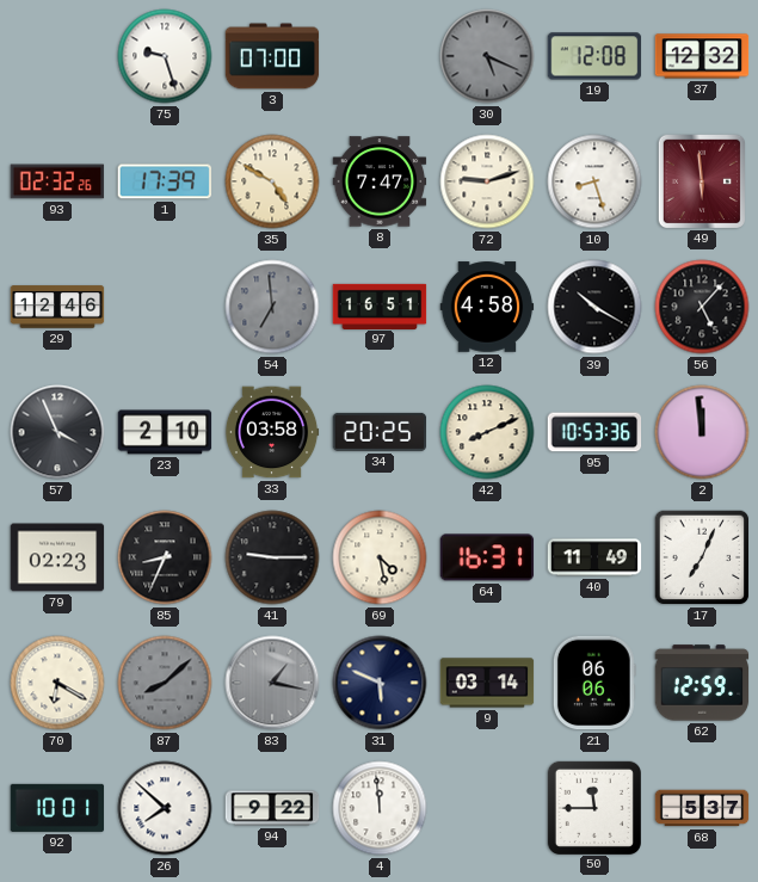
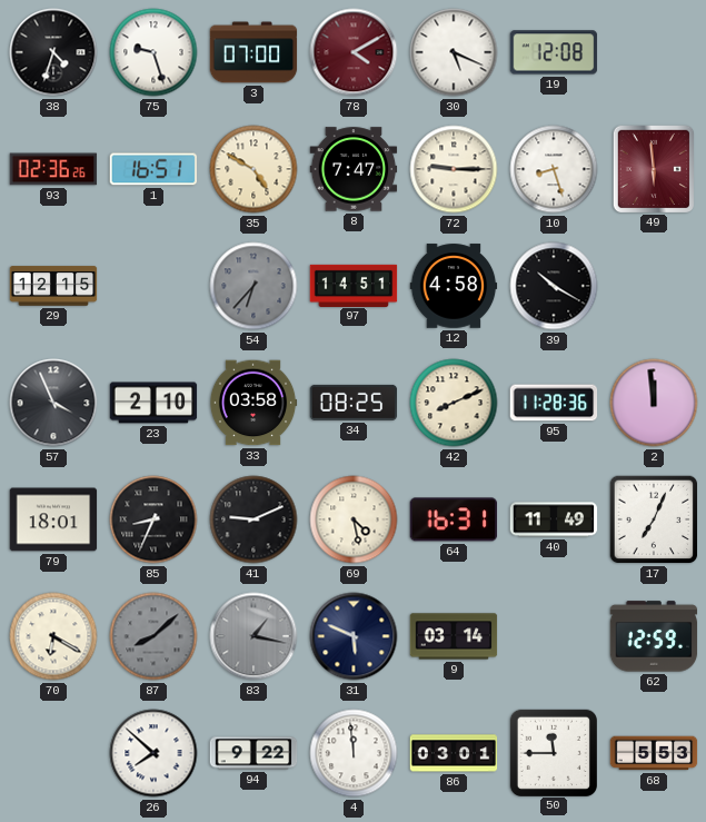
38: none -> 4:33
78: none -> 4:10
30 dial: grey -> white
37: 12:32 -> none
93: 02:32 -> 02:36
1: 17:39 -> 16:51
72: 9:12 -> 9:15
29: 12:46 -> 12:15
54: 6:59 -> 6:37
97: 16:51 -> 14:51
56: 5:07 -> none
34: 20:25 -> 08:25
95: 10:53 -> 11:28
79: 02:23 -> 18:01
41: 9:15 -> 9:11
21: 06:06 -> none
92: 10:01 -> none
86: none -> 03:01
68: 5:37 -> 5:53
